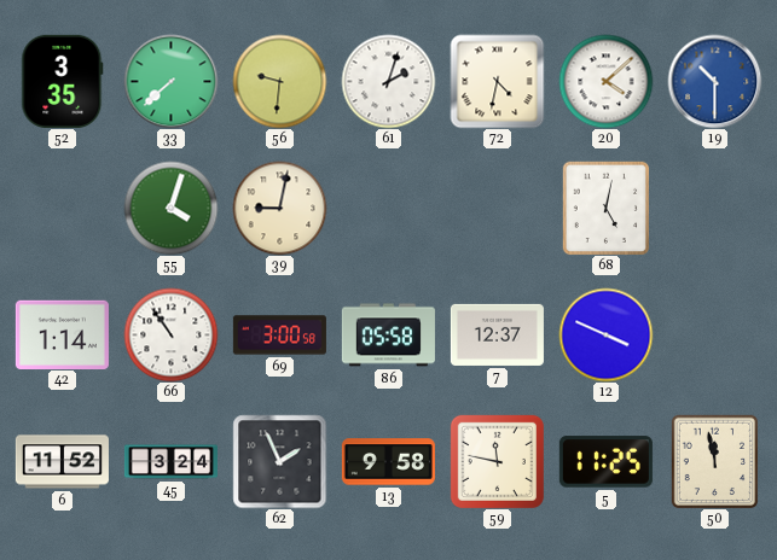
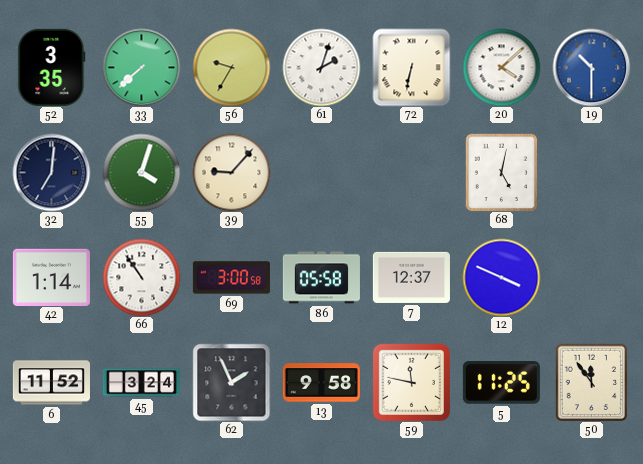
56: 9:31 -> 9:35
72: 4:32 -> 6:32
32: none -> 7:01
39: 9:02 -> 9:07
50: 11:58 -> 11:54
